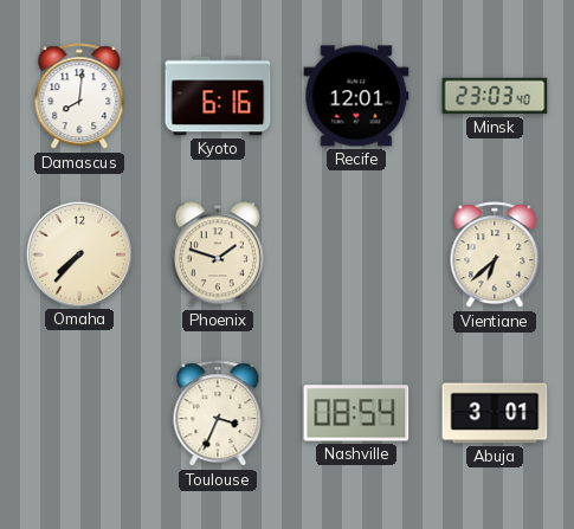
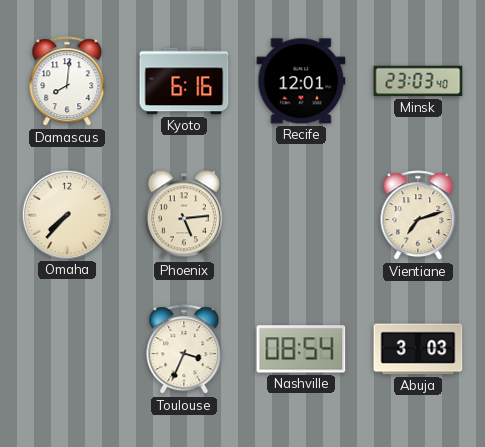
Phoenix: 1:48 -> 5:14
Vientiane: 6:38 -> 7:12
Abuja: 3:01 -> 3:03
